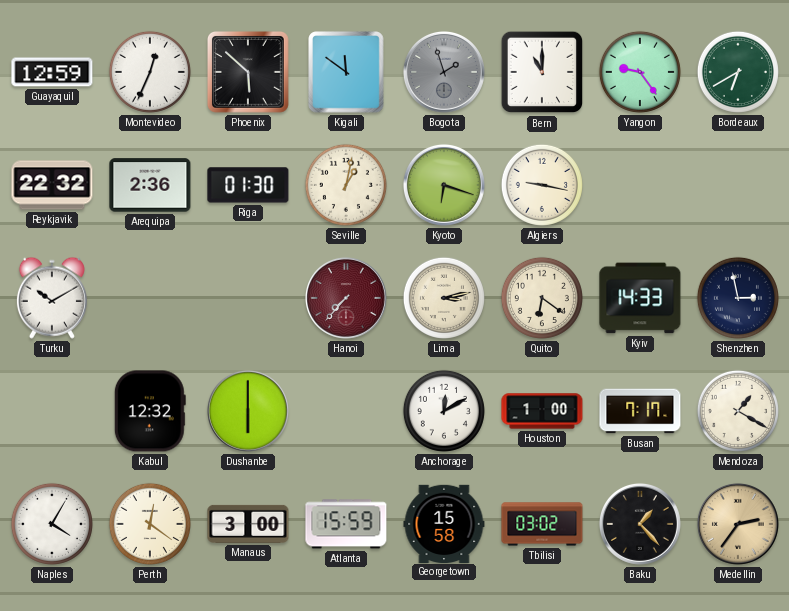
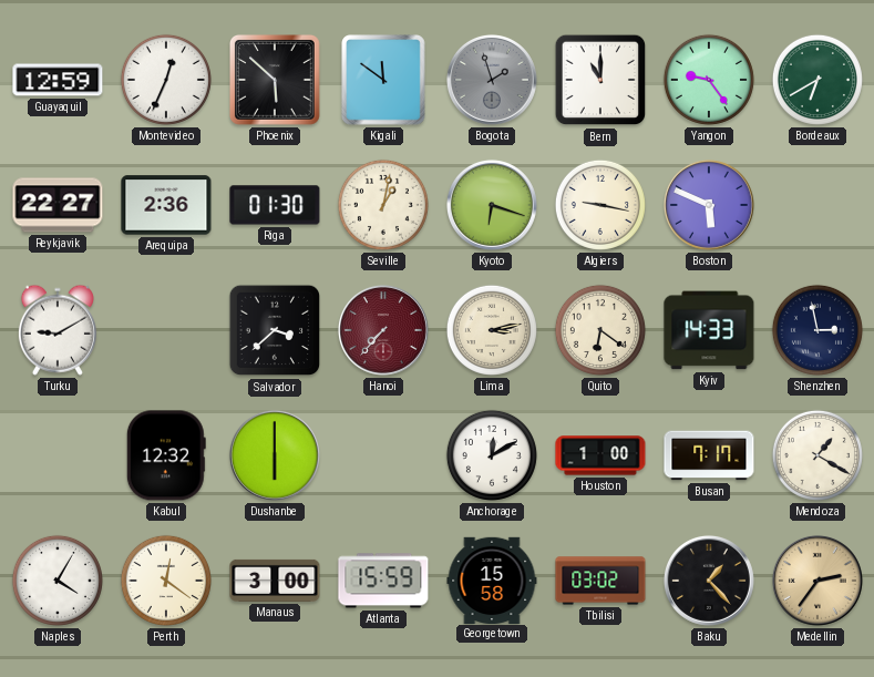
Reykjavik: 22:32 -> 22:27
Boston: none -> 5:49
Turku: 10:10 -> 9:10
Salvador: none -> 3:38
